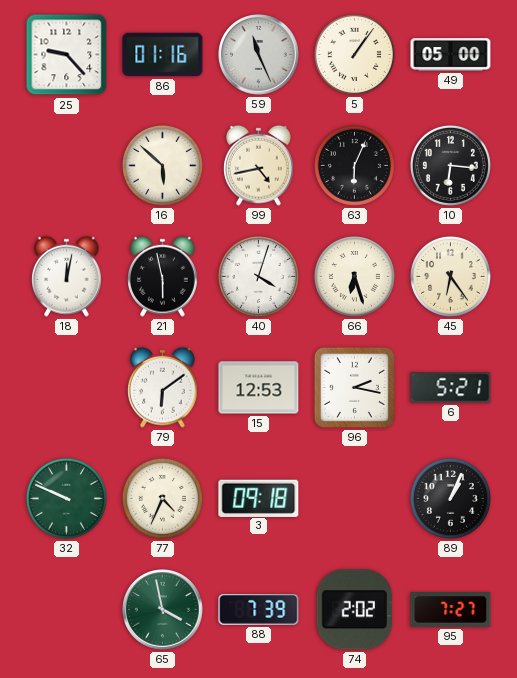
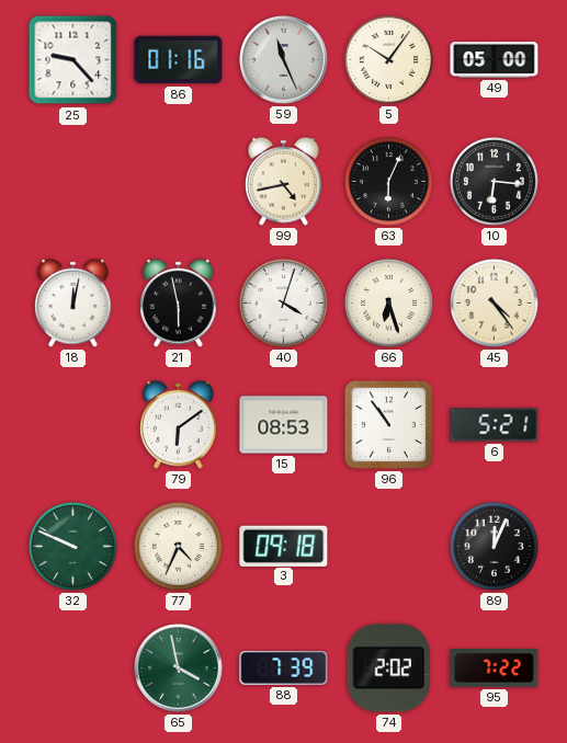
5: 1:06 -> 10:06
16: 5:52 -> none
45: 6:24 -> 4:24
15: 12:53 -> 08:53
96: 2:17 -> 10:54
89: 1:04 -> 12:04
95: 7:27 -> 7:22
